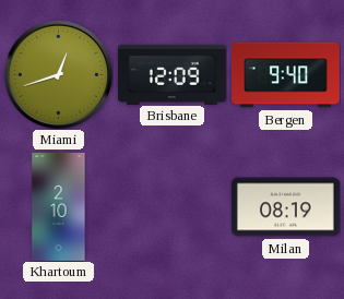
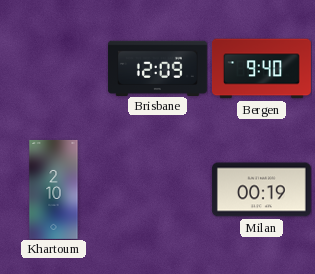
Miami: 12:42 -> none
Milan: 08:19 -> 00:19
